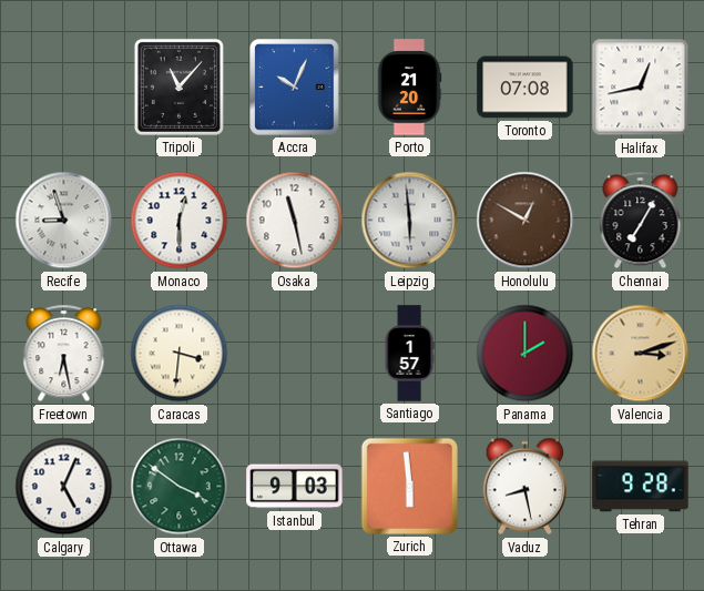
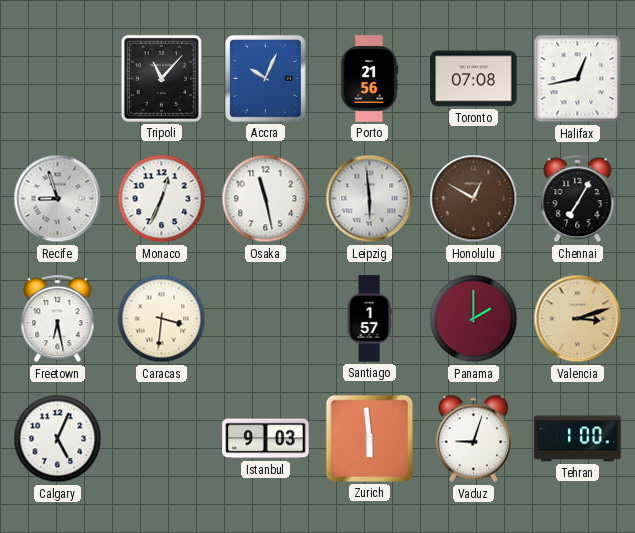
Porto: 21:20 -> 21:56
Monaco: 12:30 -> 12:34
Ottawa: 3:51 -> none
Vaduz: 8:28 -> 9:03
Tehran: 9:28 -> 1:00
